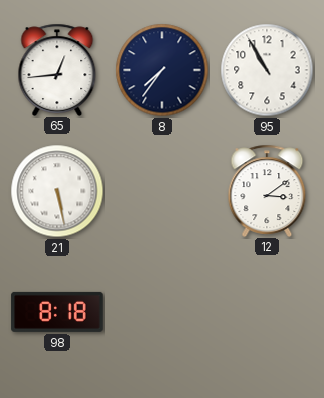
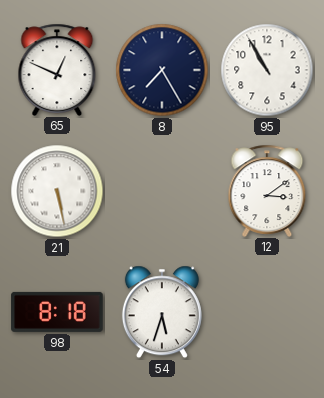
65: 12:44 -> 12:49
8: 7:36 -> 7:25
54: none -> 5:33
